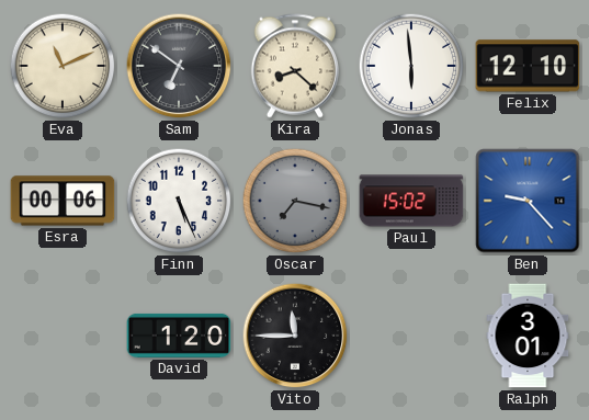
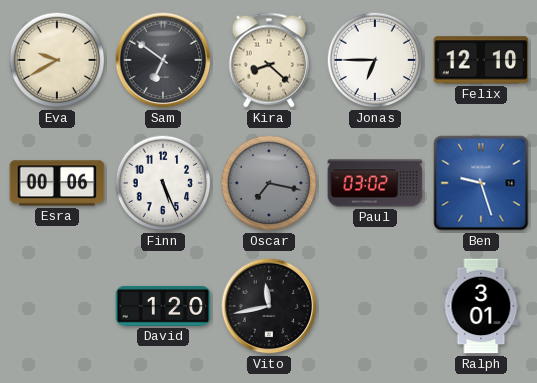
Eva: 11:11 -> 9:40
Jonas: 5:59 -> 6:45
Paul: 15:02 -> 03:02
Ben: 9:23 -> 9:27
Vito: 11:45 -> 11:43
